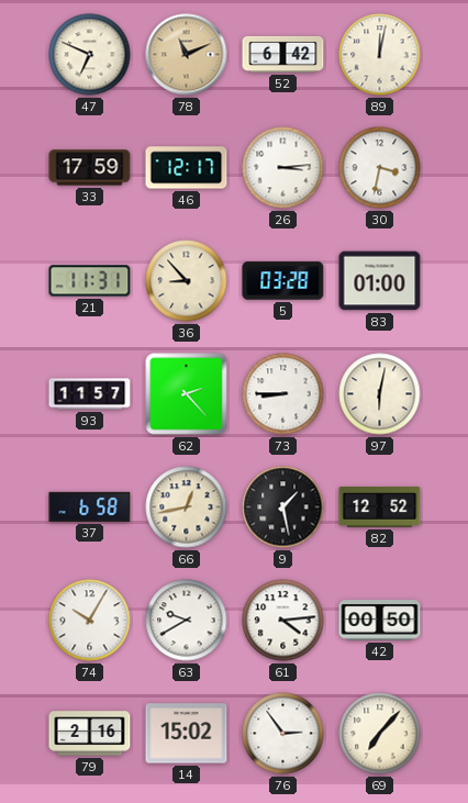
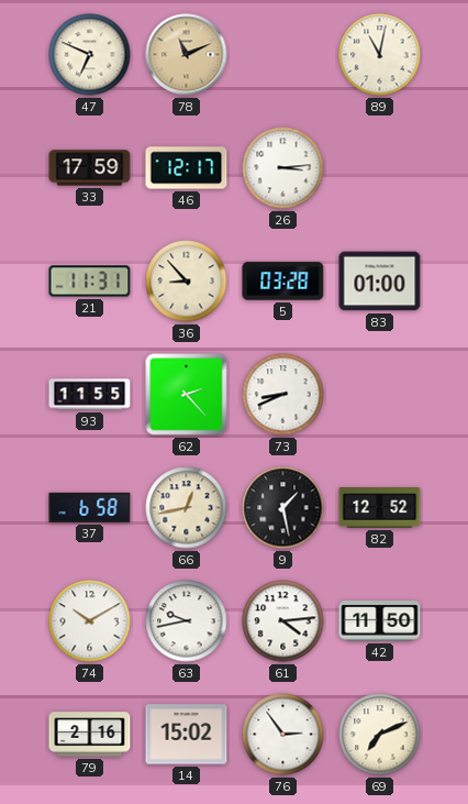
52: 6:42 -> none
89: 12:02 -> 11:02
30: 3:32 -> none
93: 11:57 -> 11:55
73: 8:45 -> 8:41
97: 6:02 -> none
74: 10:05 -> 10:10
63: 9:40 -> 9:43
42: 00:50 -> 11:50
69: 7:07 -> 7:11
